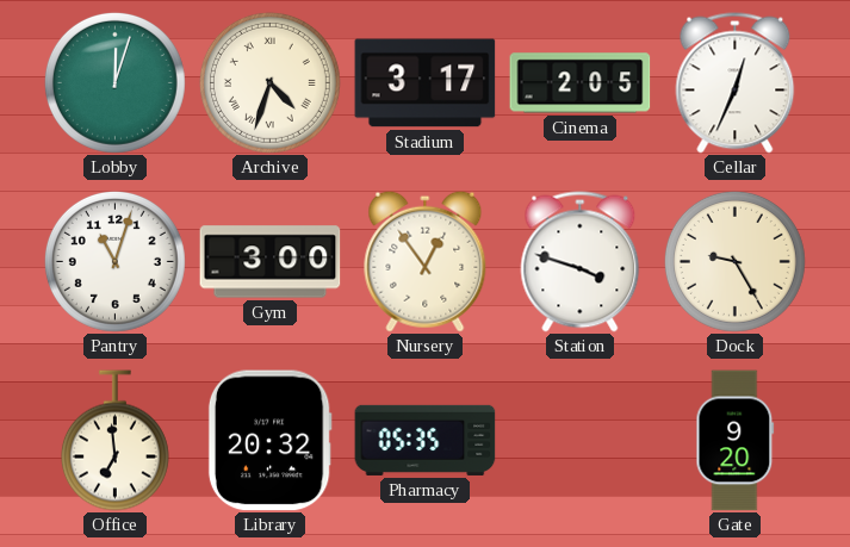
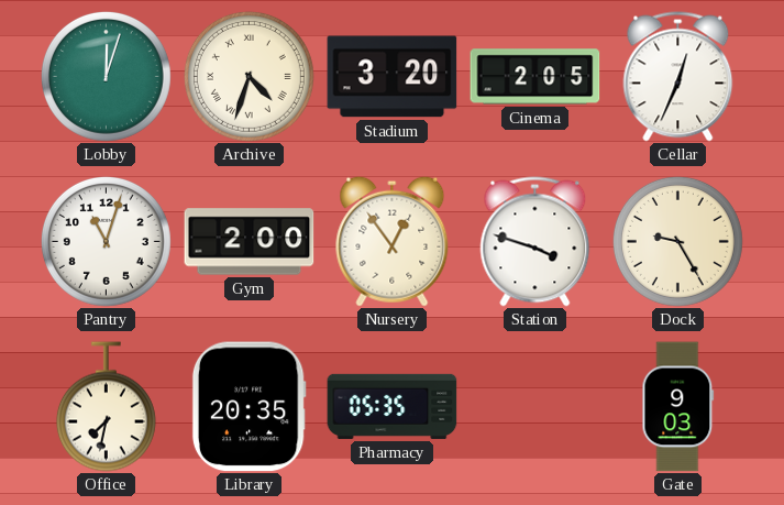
Stadium: 3:17 -> 3:20
Gym: 3:00 -> 2:00
Office: 6:59 -> 7:32
Library: 20:32 -> 20:35
Gate: 9:20 -> 9:03
